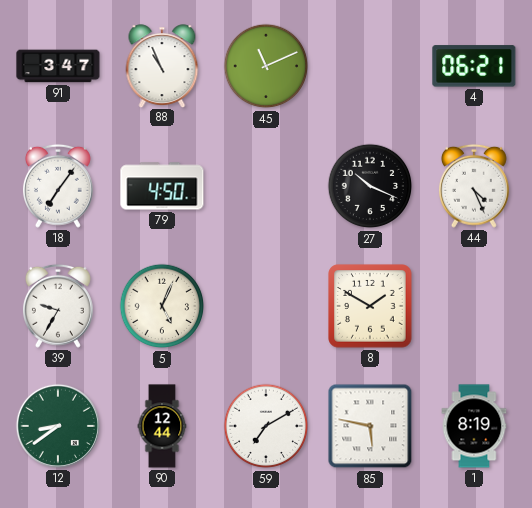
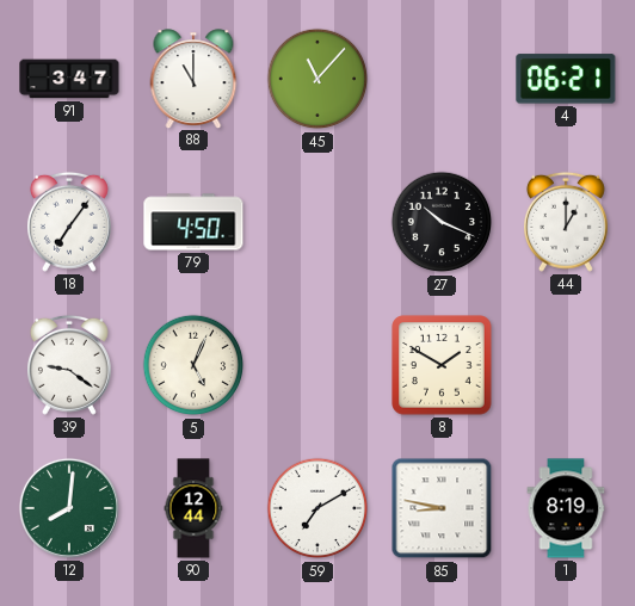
88: 10:56 -> 11:00
45: 11:11 -> 11:07
44: 4:26 -> 1:00
39: 9:35 -> 9:21
12: 8:39 -> 8:01
85: 5:47 -> 8:47
